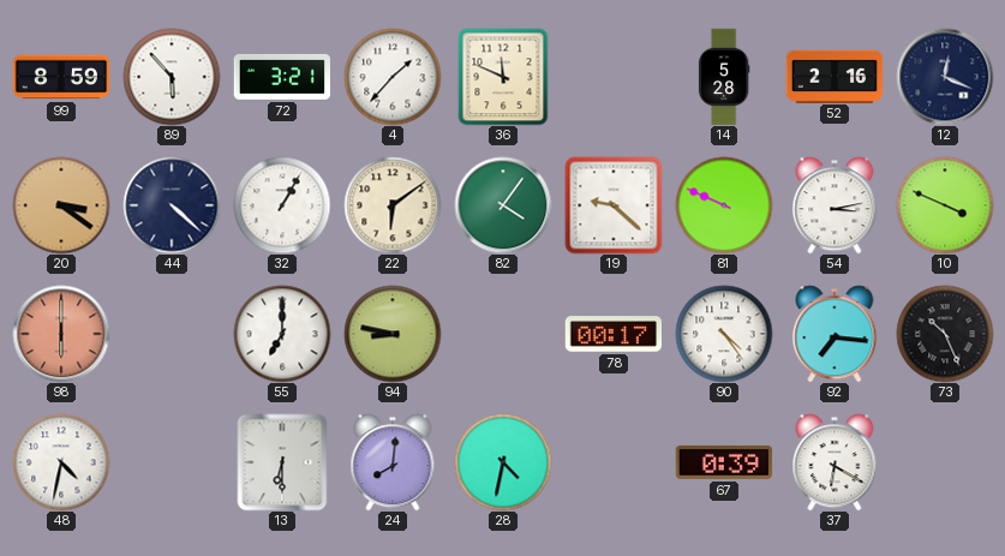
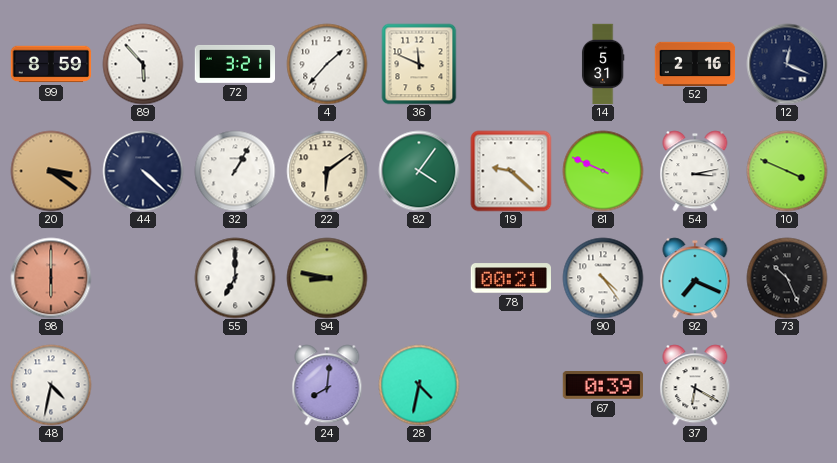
14: 5:28 -> 5:31
78: 00:17 -> 00:21
92: 7:16 -> 7:19
13: 6:30 -> none
